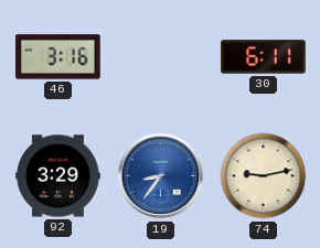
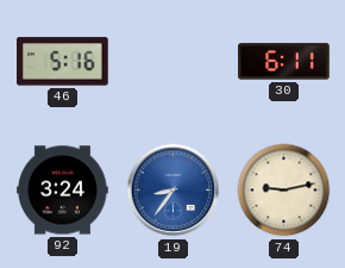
46: 3:16 -> 5:16
92: 3:29 -> 3:24
